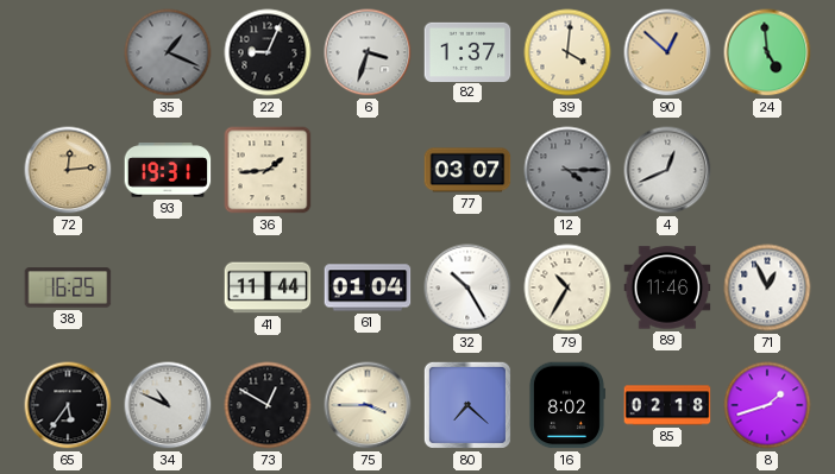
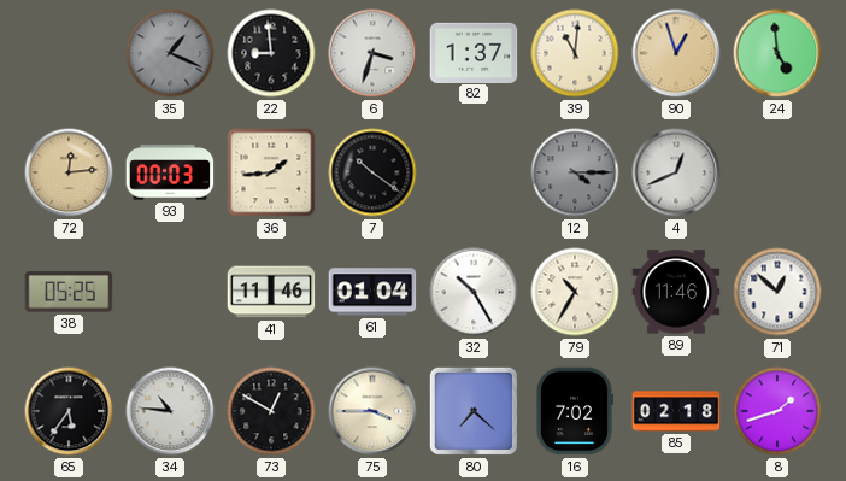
22: 9:04 -> 8:59
39: 4:01 -> 11:01
90: 12:52 -> 12:57
93: 19:31 -> 00:03
7: none -> 10:21
77: 03:07 -> none
38: 16:25 -> 05:25
41: 11:44 -> 11:46
71: 12:56 -> 12:52
34: 10:49 -> 10:46
16: 8:02 -> 7:02
